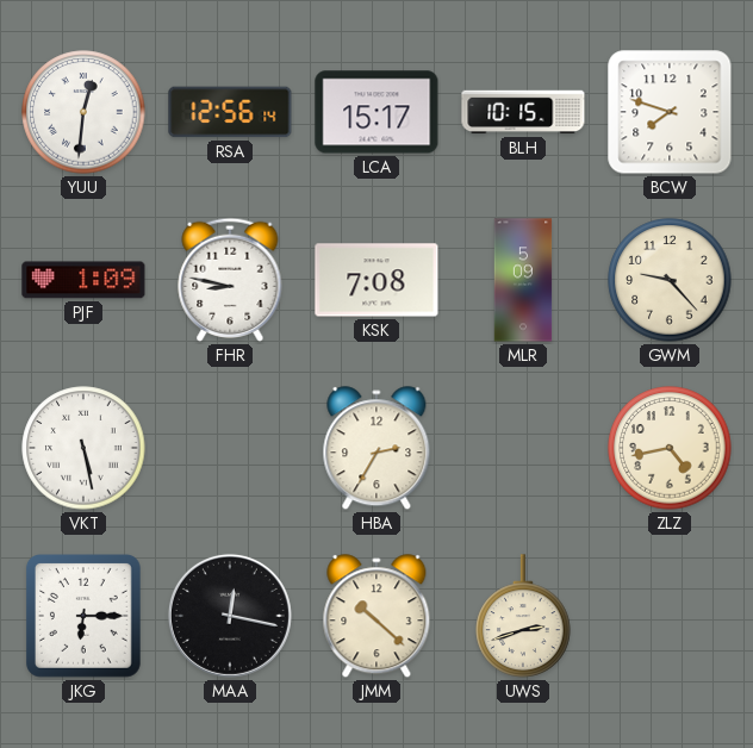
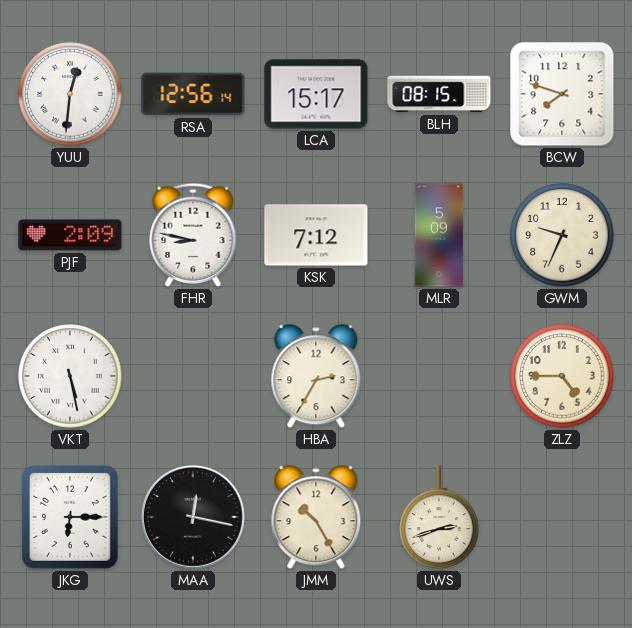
BLH: 10:15 -> 08:15
PJF: 1:09 -> 2:09
KSK: 7:08 -> 7:12
GWM: 9:23 -> 9:34
ZLZ: 4:43 -> 4:45
JMM: 10:22 -> 10:25
